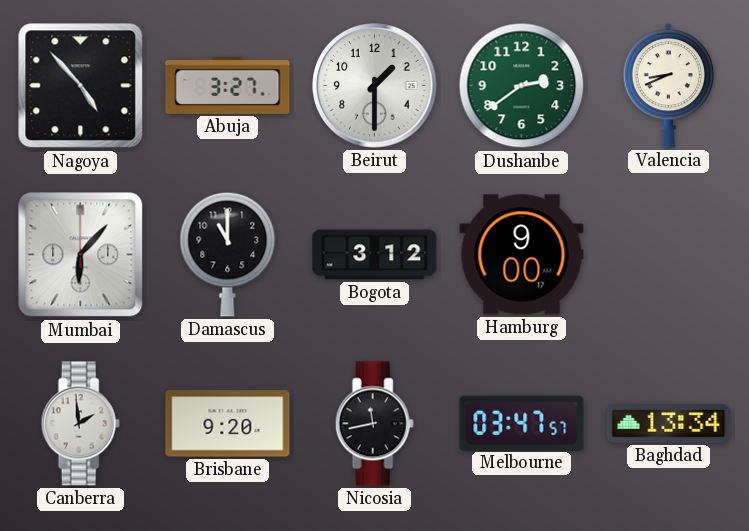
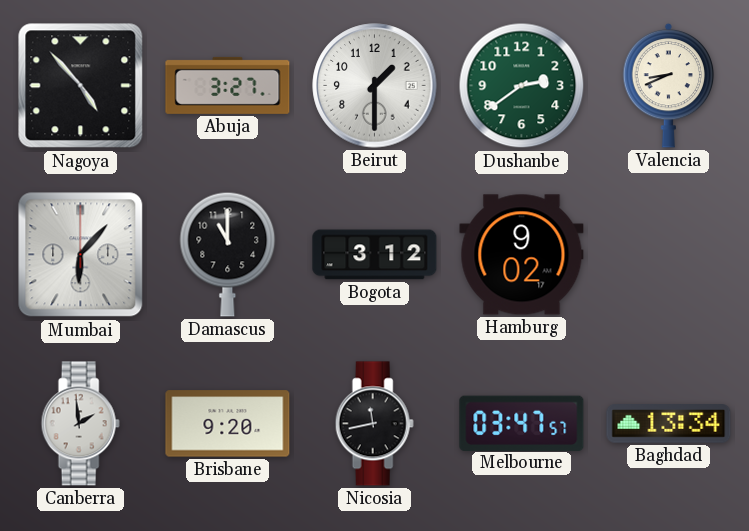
Hamburg: 9:00 -> 9:02
